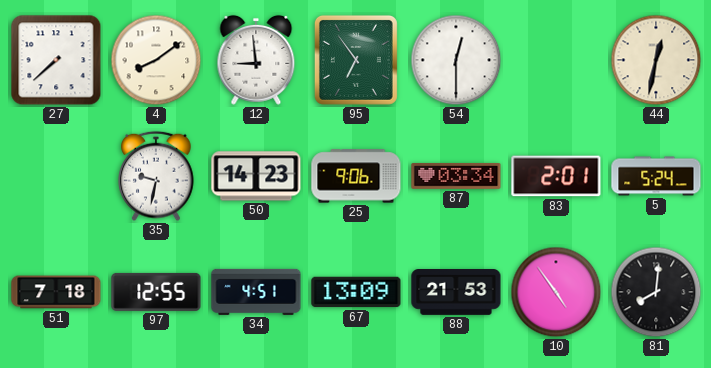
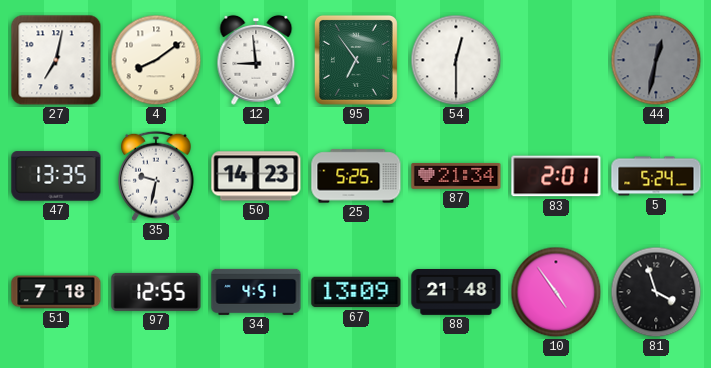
27: 7:38 -> 7:02
44 dial: cream -> grey
47: none -> 13:35
25: 9:06 -> 5:25
87: 03:34 -> 21:34
88: 21:53 -> 21:48
81: 8:01 -> 3:57
